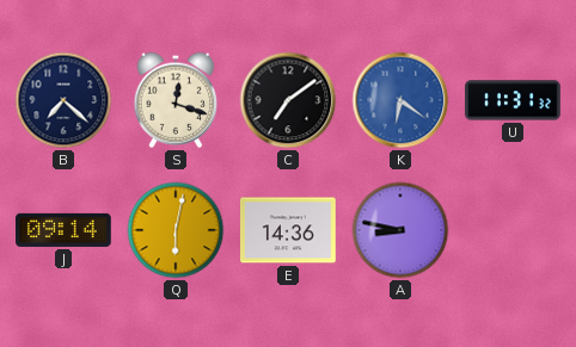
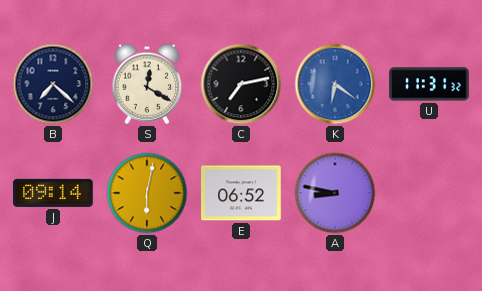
S: 12:18 -> 12:20
C: 7:09 -> 7:13
E: 14:36 -> 06:52
